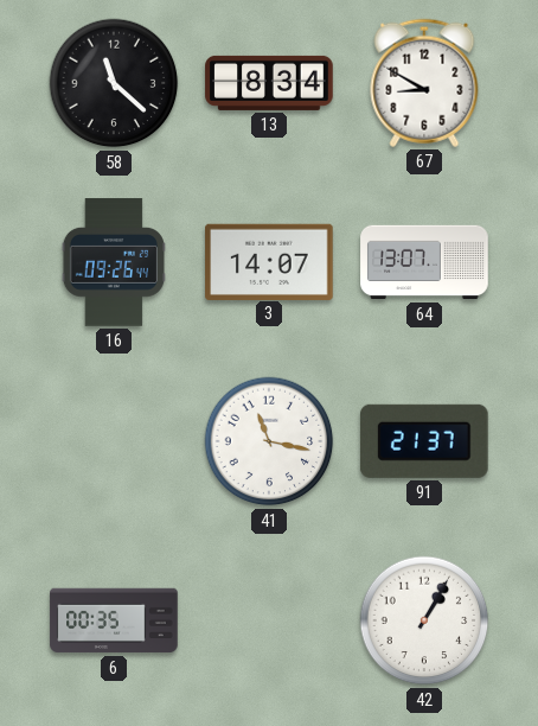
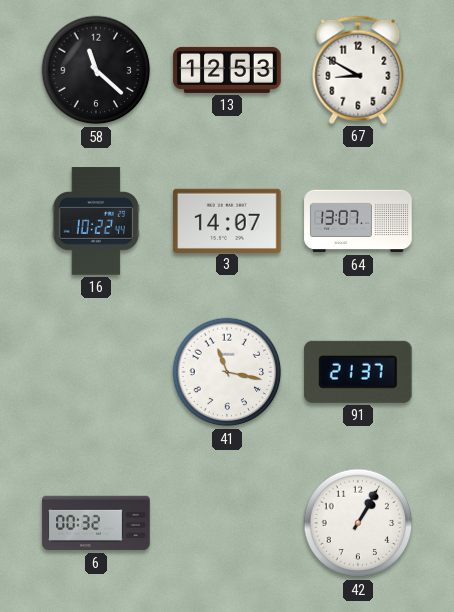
13: 8:34 -> 12:53
16: 09:26 -> 10:22
6: 00:35 -> 00:32
